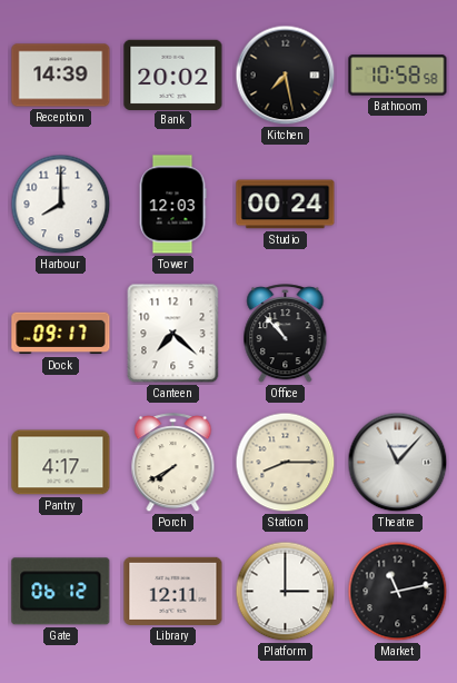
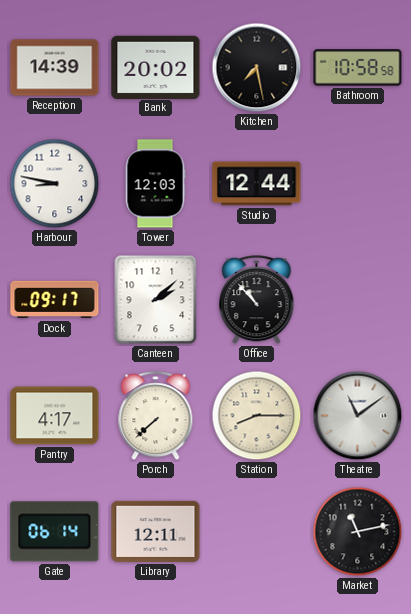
Harbour: 8:00 -> 8:47
Studio: 00:24 -> 12:44
Canteen: 7:22 -> 2:08
Porch: 7:40 -> 7:38
Theatre: 11:07 -> 11:09
Gate: 06:12 -> 06:14
Platform: 3:00 -> none
